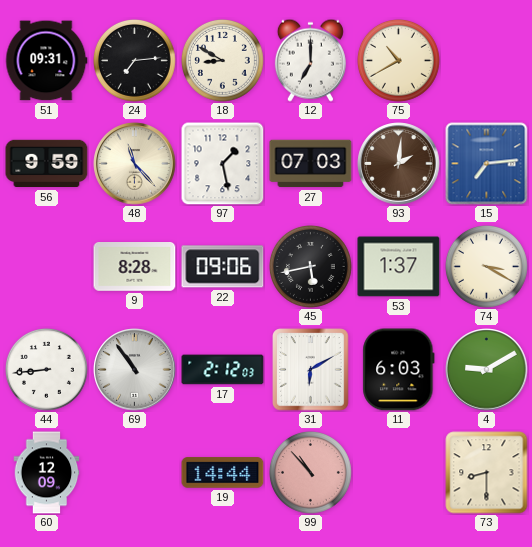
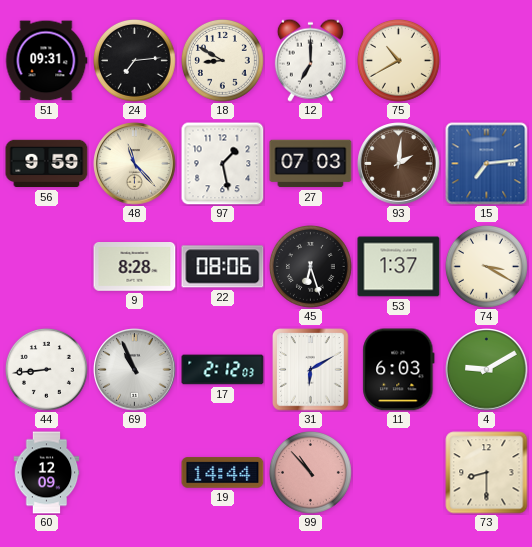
22: 09:06 -> 08:06
45: 5:43 -> 6:27
69: 10:54 -> 10:56
